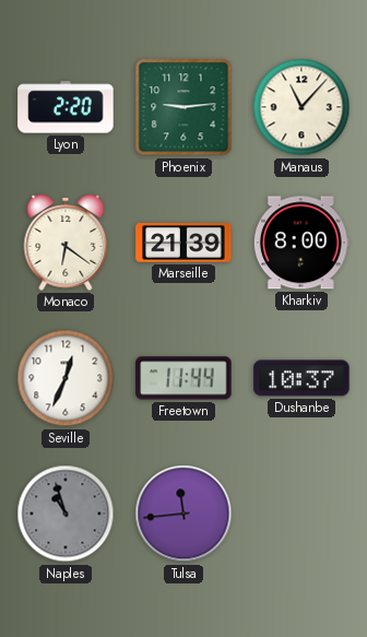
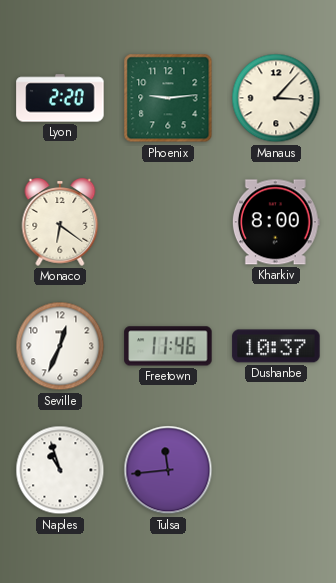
Manaus: 11:07 -> 3:07
Marseille: 21:39 -> none
Freetown: 11:44 -> 11:46
Naples dial: grey -> white
